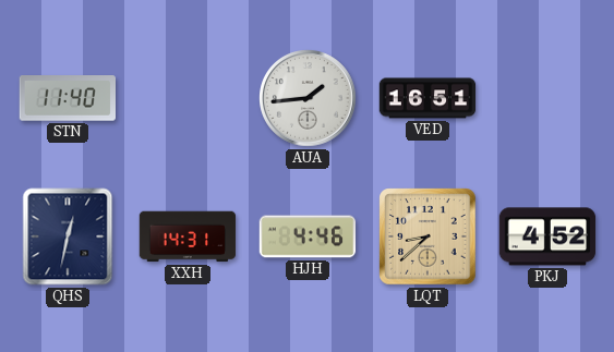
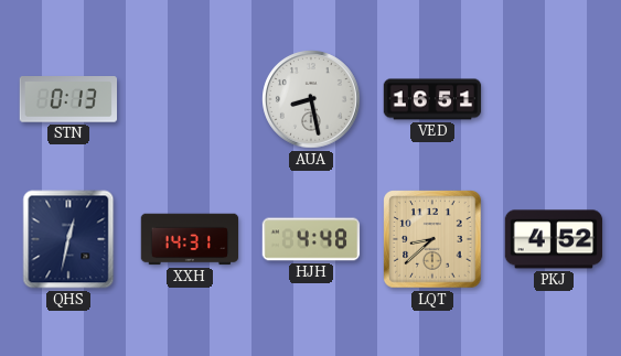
STN: 11:40 -> 0:13
AUA: 1:44 -> 8:28
HJH: 4:46 -> 4:48
